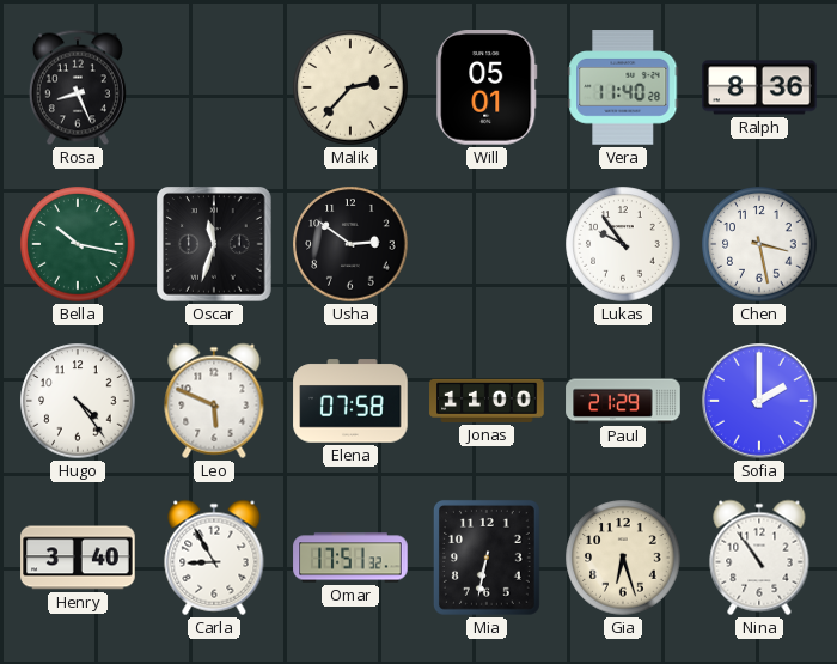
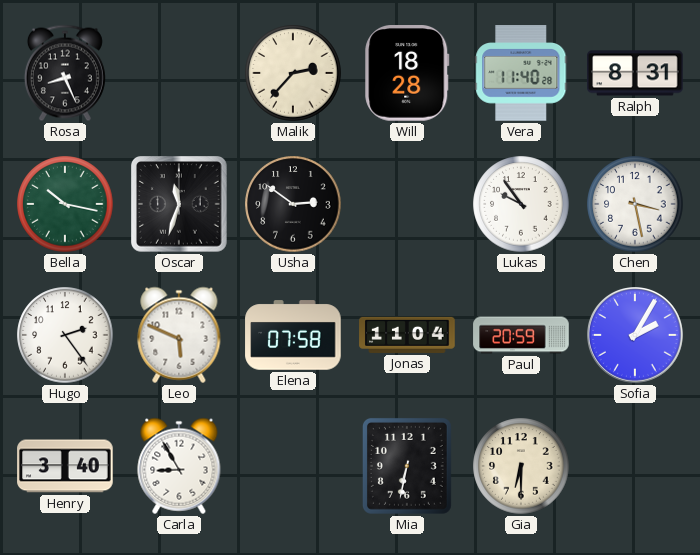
Will: 05:01 -> 18:28
Ralph: 8:36 -> 8:31
Hugo: 4:24 -> 2:24
Jonas: 11:00 -> 11:04
Paul: 21:29 -> 20:59
Sofia: 2:00 -> 2:05
Omar: 17:51 -> none
Gia: 6:27 -> 6:30
Nina: 10:54 -> none
